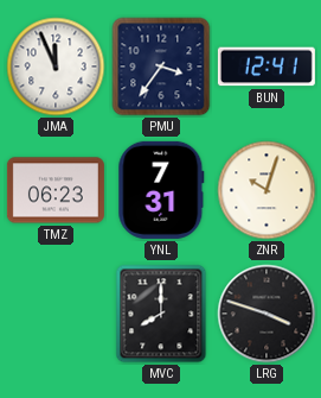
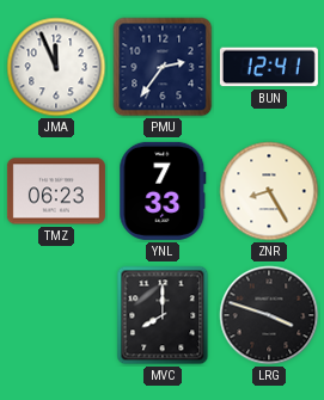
PMU: 3:36 -> 2:36
YNL: 7:31 -> 7:33
ZNR: 10:03 -> 8:25
